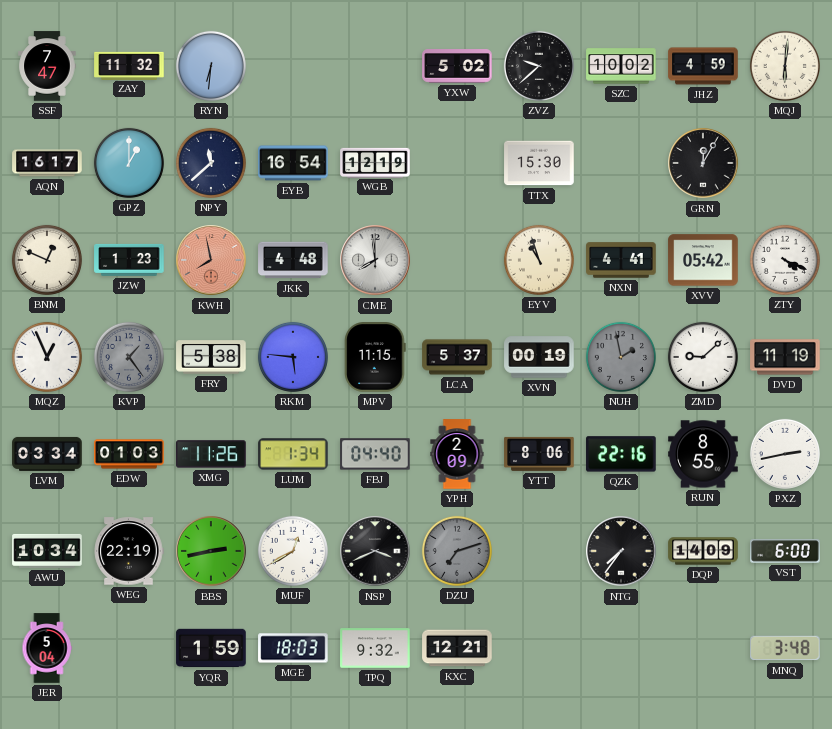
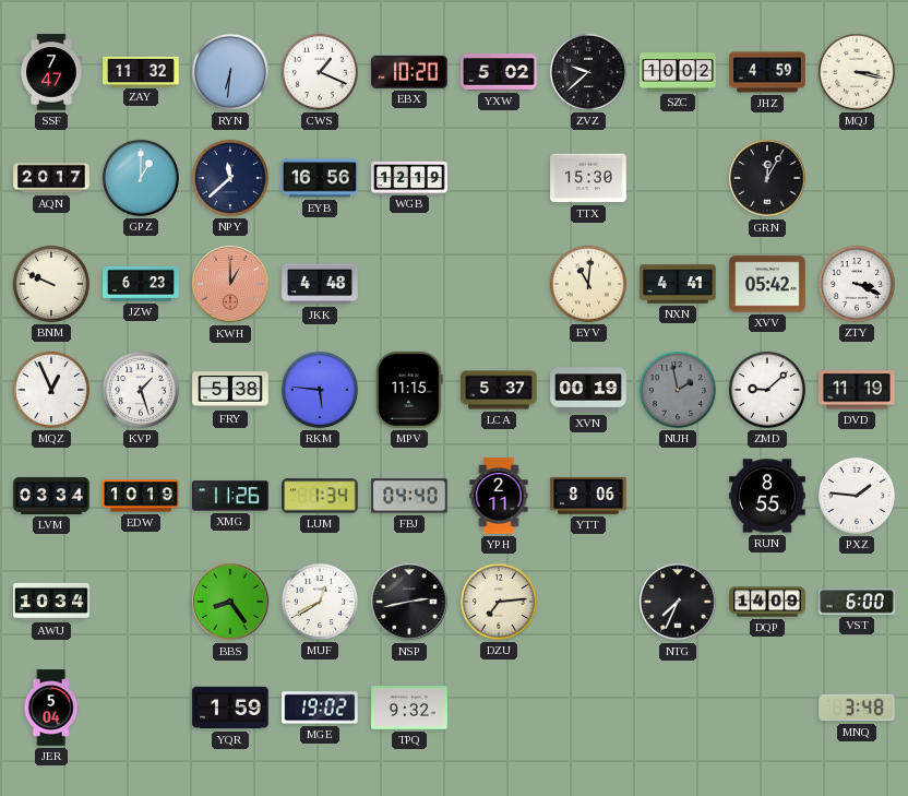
CWS: none -> 1:19
EBX: none -> 10:20
MQJ: 6:01 -> 3:17
AQN: 16:17 -> 20:17
EYB: 16:54 -> 16:56
BNM: 12:49 -> 9:49
JZW: 1:23 -> 6:23
KWH: 7:58 -> 1:00
CME: 7:59 -> none
EYV: 10:57 -> 11:01
ZTY: 4:19 -> 3:19
KVP: 1:24 -> 1:27
KVP dial: grey -> white
EDW: 01:03 -> 10:19
YPH: 2:09 -> 2:11
QZK: 22:16 -> none
PXZ: 2:43 -> 1:46
WEG: 22:19 -> none
BBS: 2:43 -> 8:24
NSP: 3:41 -> 2:43
DZU: 7:12 -> 7:14
DZU dial: grey -> cream
NTG: 7:36 -> 7:34
MGE: 18:03 -> 19:02
KXC: 12:21 -> none
